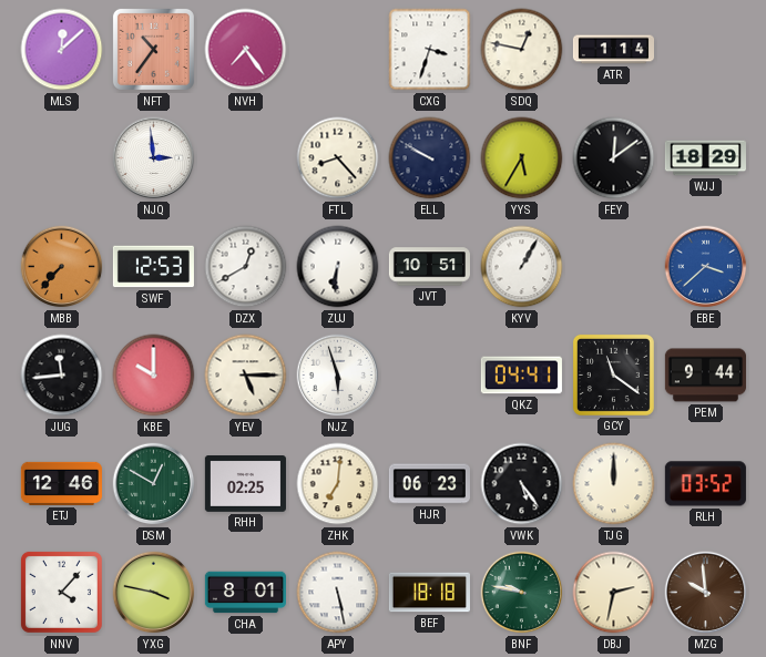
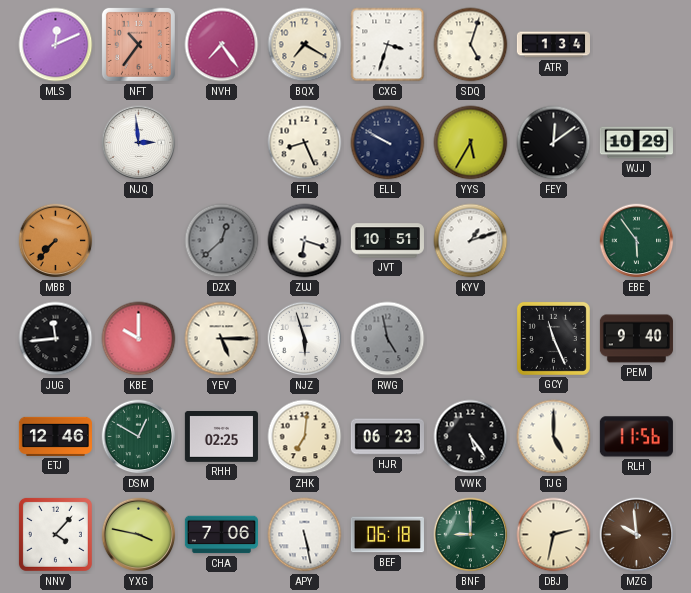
MLS: 12:08 -> 12:11
BQX: none -> 7:20
SDQ: 12:47 -> 5:03
ATR: 1:14 -> 1:34
FTL: 8:23 -> 8:26
WJJ: 18:29 -> 10:29
SWF: 12:53 -> none
DZX: 12:40 -> 12:38
DZX dial: white -> grey
ZUJ: 6:31 -> 6:18
KYV: 1:05 -> 1:12
EBE: 3:38 -> 5:54
EBE dial: blue -> green
RWG: none -> 4:58
QKZ: 04:41 -> none
GCY: 11:21 -> 11:26
PEM: 9:44 -> 9:40
TJG: 12:00 -> 5:00
RLH: 03:52 -> 11:56
CHA: 8:01 -> 7:06
BEF: 18:18 -> 06:18
BNF: 9:47 -> 9:00
